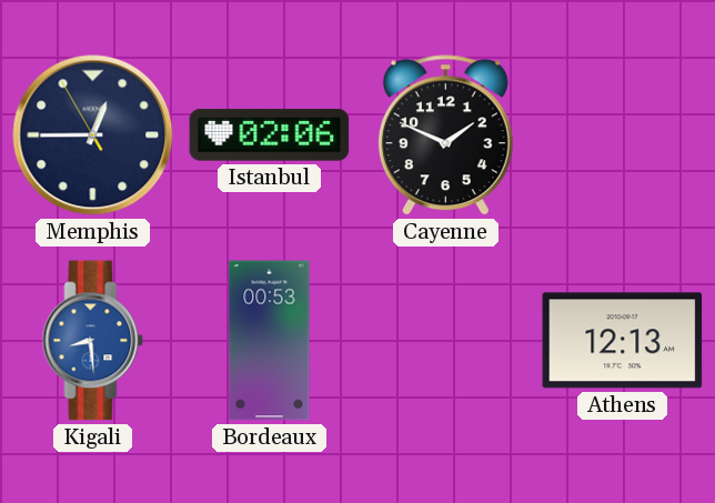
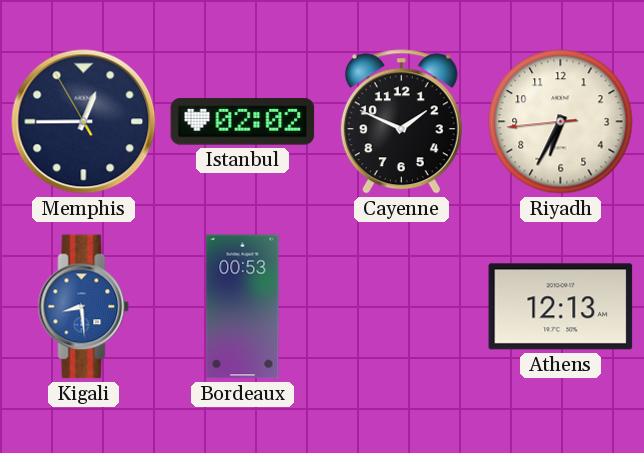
Istanbul: 02:06 -> 02:02
Riyadh: none -> 6:34
